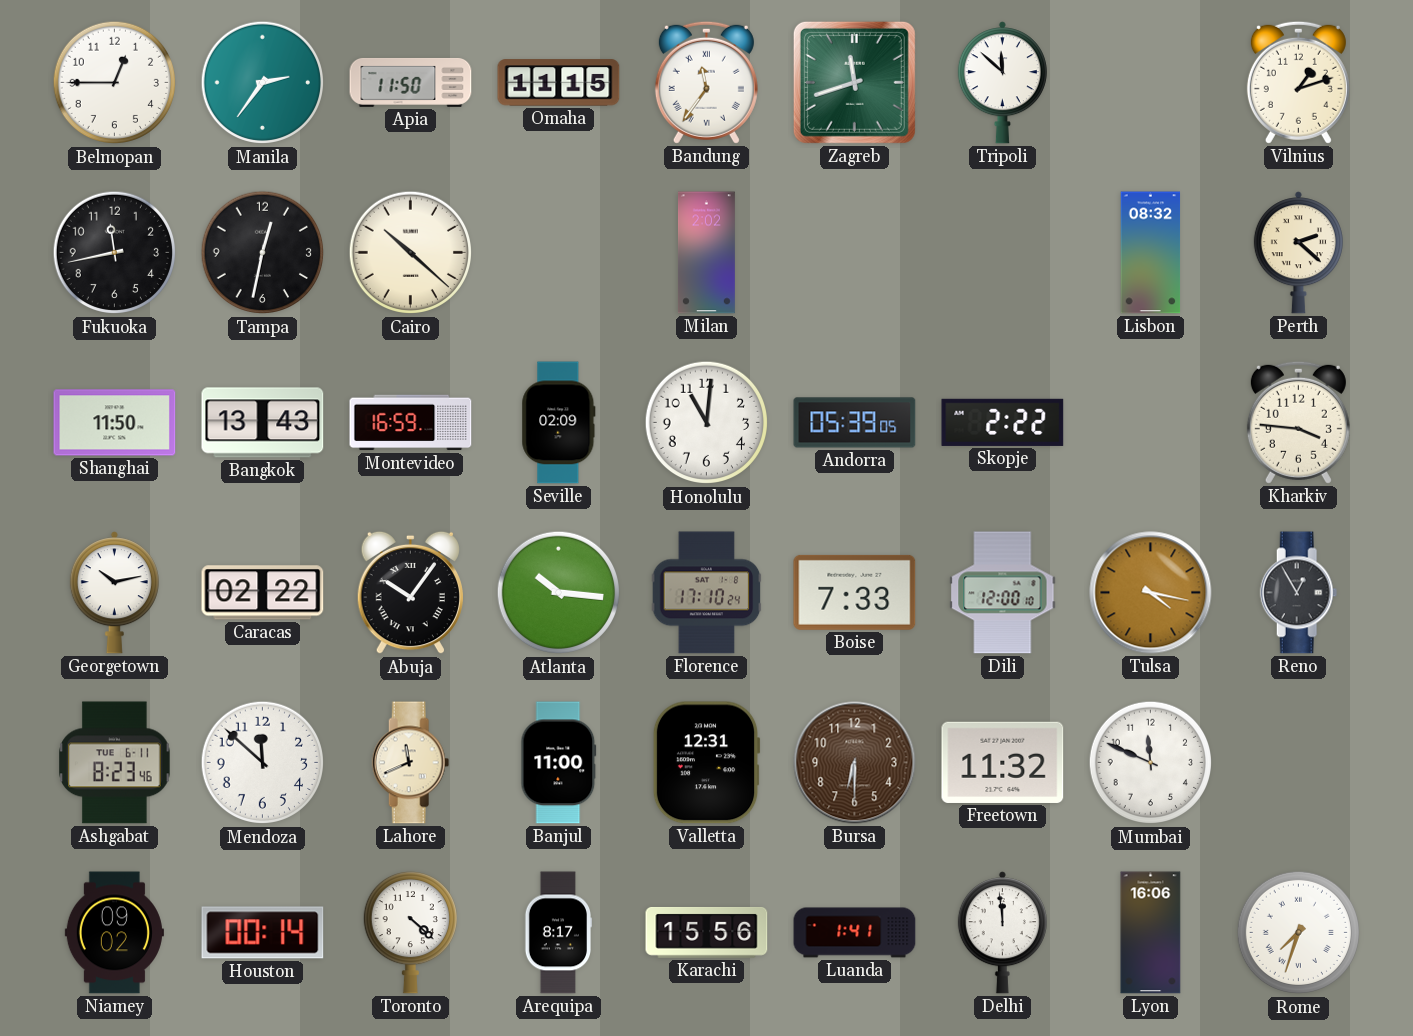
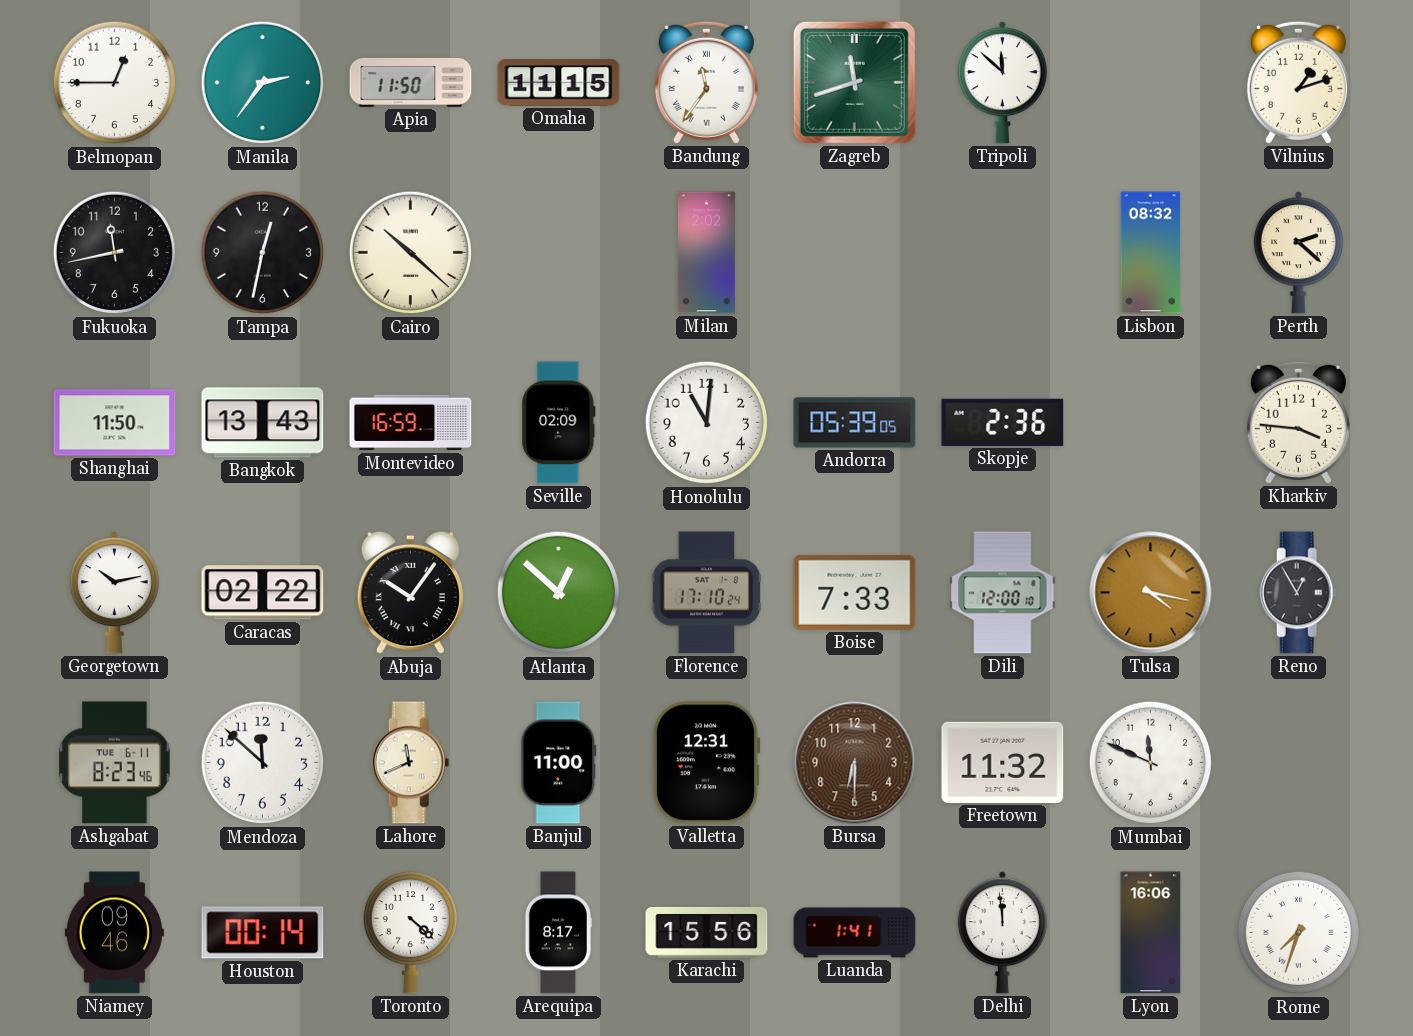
Skopje: 2:22 -> 2:36
Atlanta: 10:16 -> 12:52
Niamey: 09:02 -> 09:46
